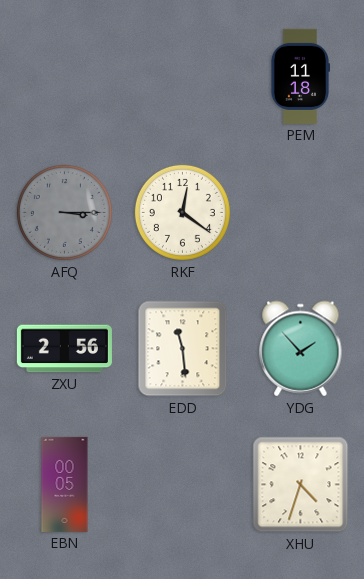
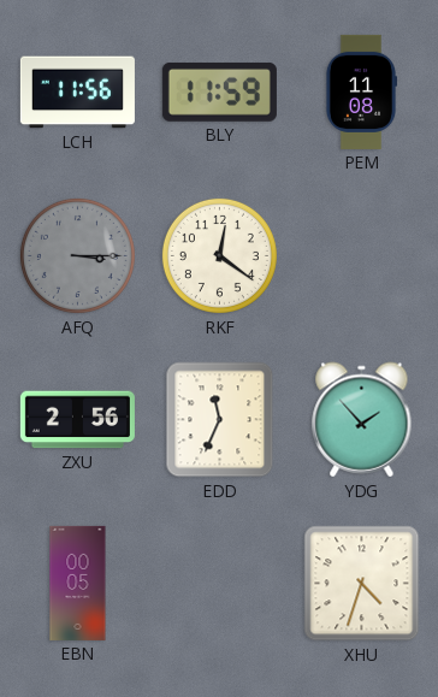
LCH: none -> 11:56
BLY: none -> 11:59
PEM: 11:18 -> 11:08
EDD: 11:29 -> 11:34
